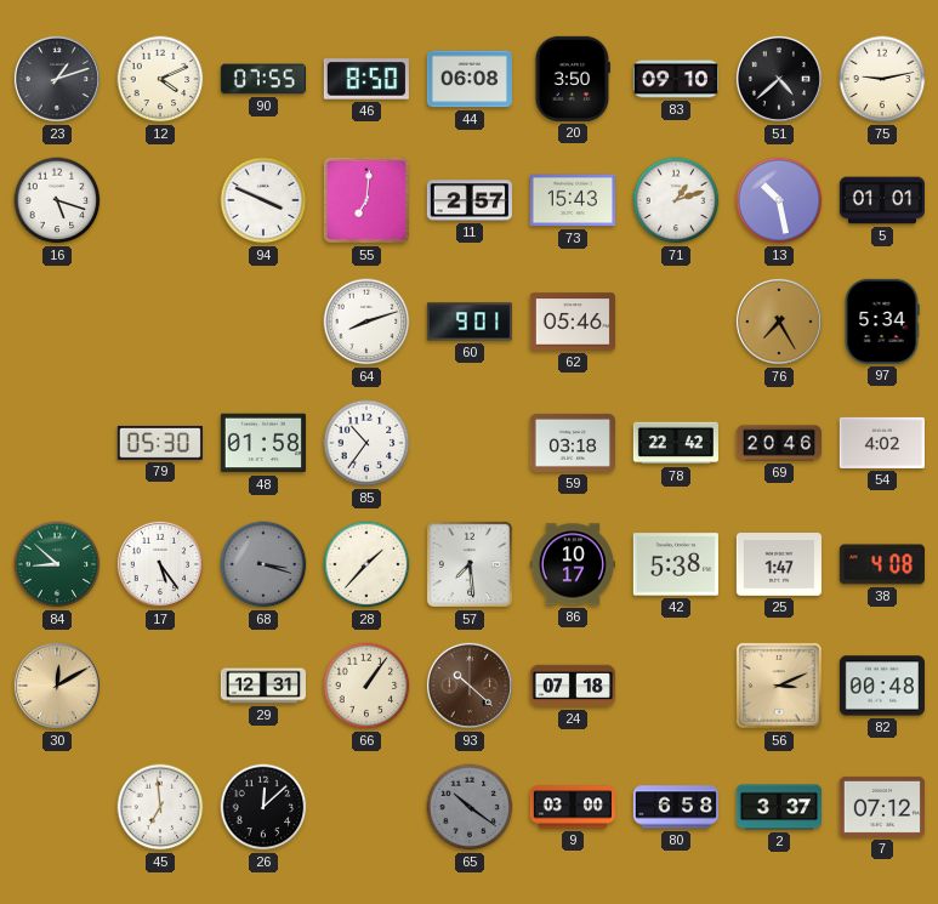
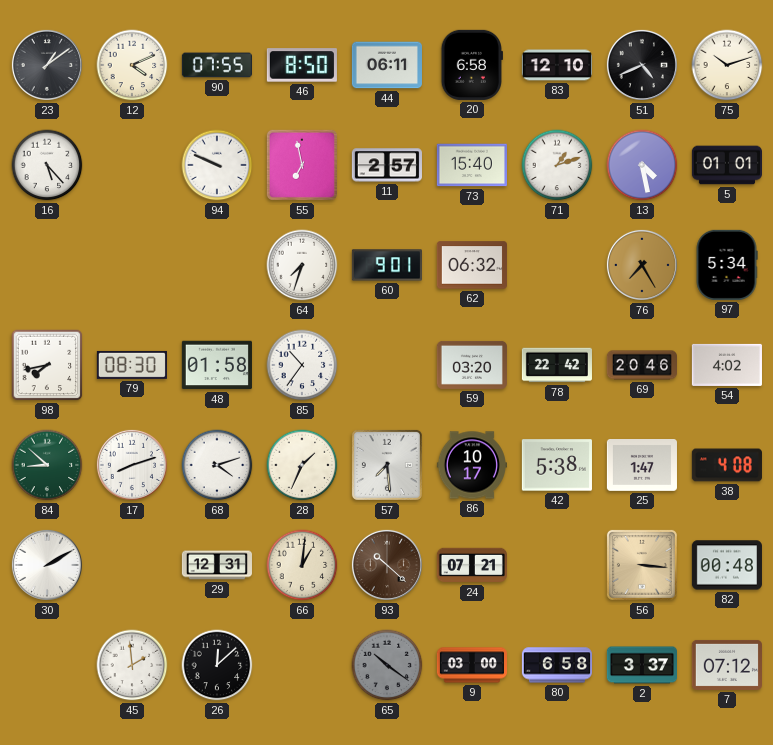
23: 1:12 -> 1:09
44: 06:08 -> 06:11
20: 3:50 -> 6:58
83: 09:10 -> 12:10
51: 4:38 -> 4:41
75: 9:13 -> 10:12
16: 5:18 -> 5:23
94: 3:49 -> 9:49
55: 7:01 -> 6:58
73: 15:43 -> 15:40
13: 10:28 -> 4:28
64: 8:12 -> 7:33
62: 05:46 -> 06:32
98: none -> 7:43
79: 05:30 -> 08:30
59: 03:18 -> 03:20
17: 5:24 -> 8:12
68: 3:18 -> 4:12
68 dial: grey -> white
28: 1:37 -> 1:34
30: 12:10 -> 2:10
30 dial: champagne -> white
66: 1:06 -> 1:01
24: 07:18 -> 07:21
56: 3:11 -> 3:16
45: 6:59 -> 1:59
